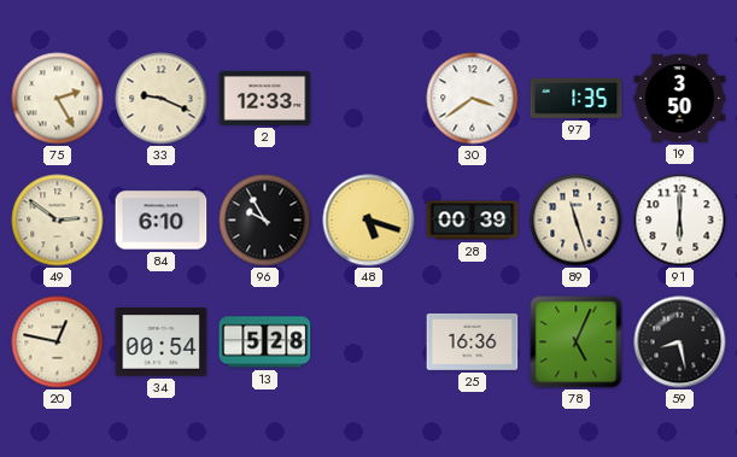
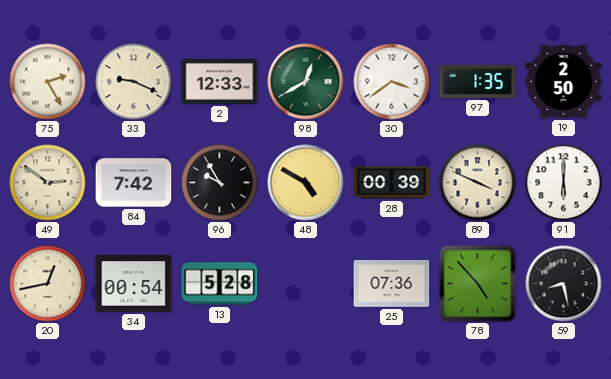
98: none -> 12:40
19: 3:50 -> 2:50
84: 6:10 -> 7:42
48: 5:18 -> 4:50
89: 11:27 -> 3:49
20: 12:47 -> 12:43
25: 16:36 -> 07:36
78: 5:04 -> 4:53
